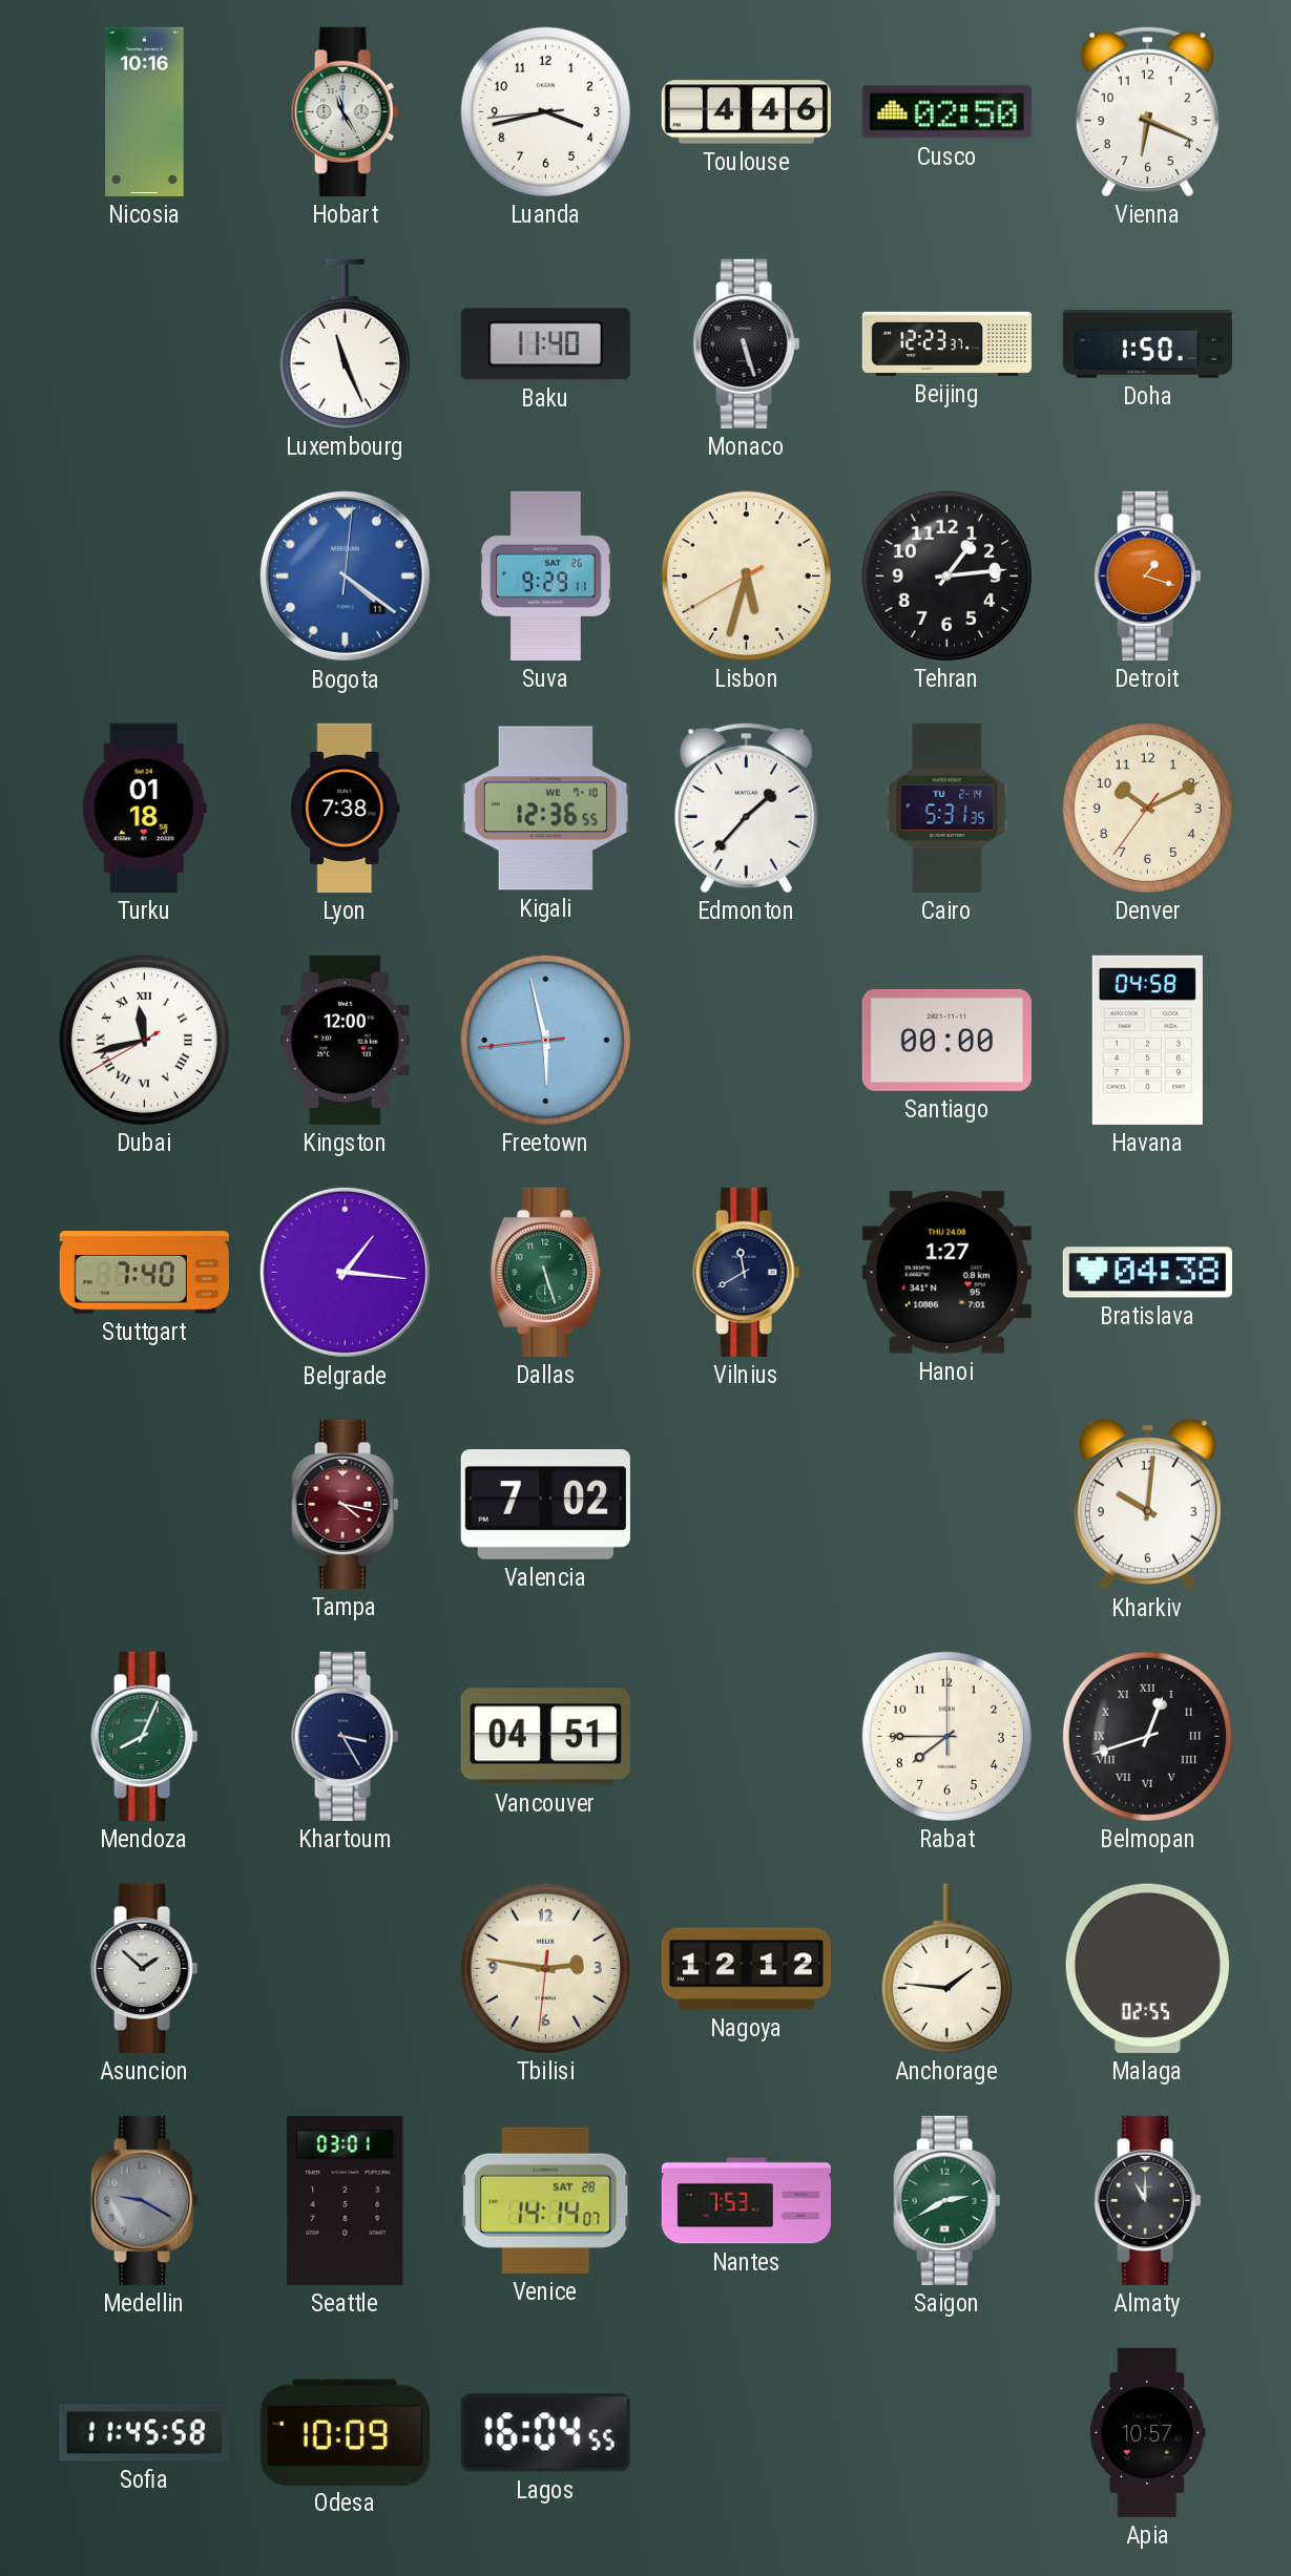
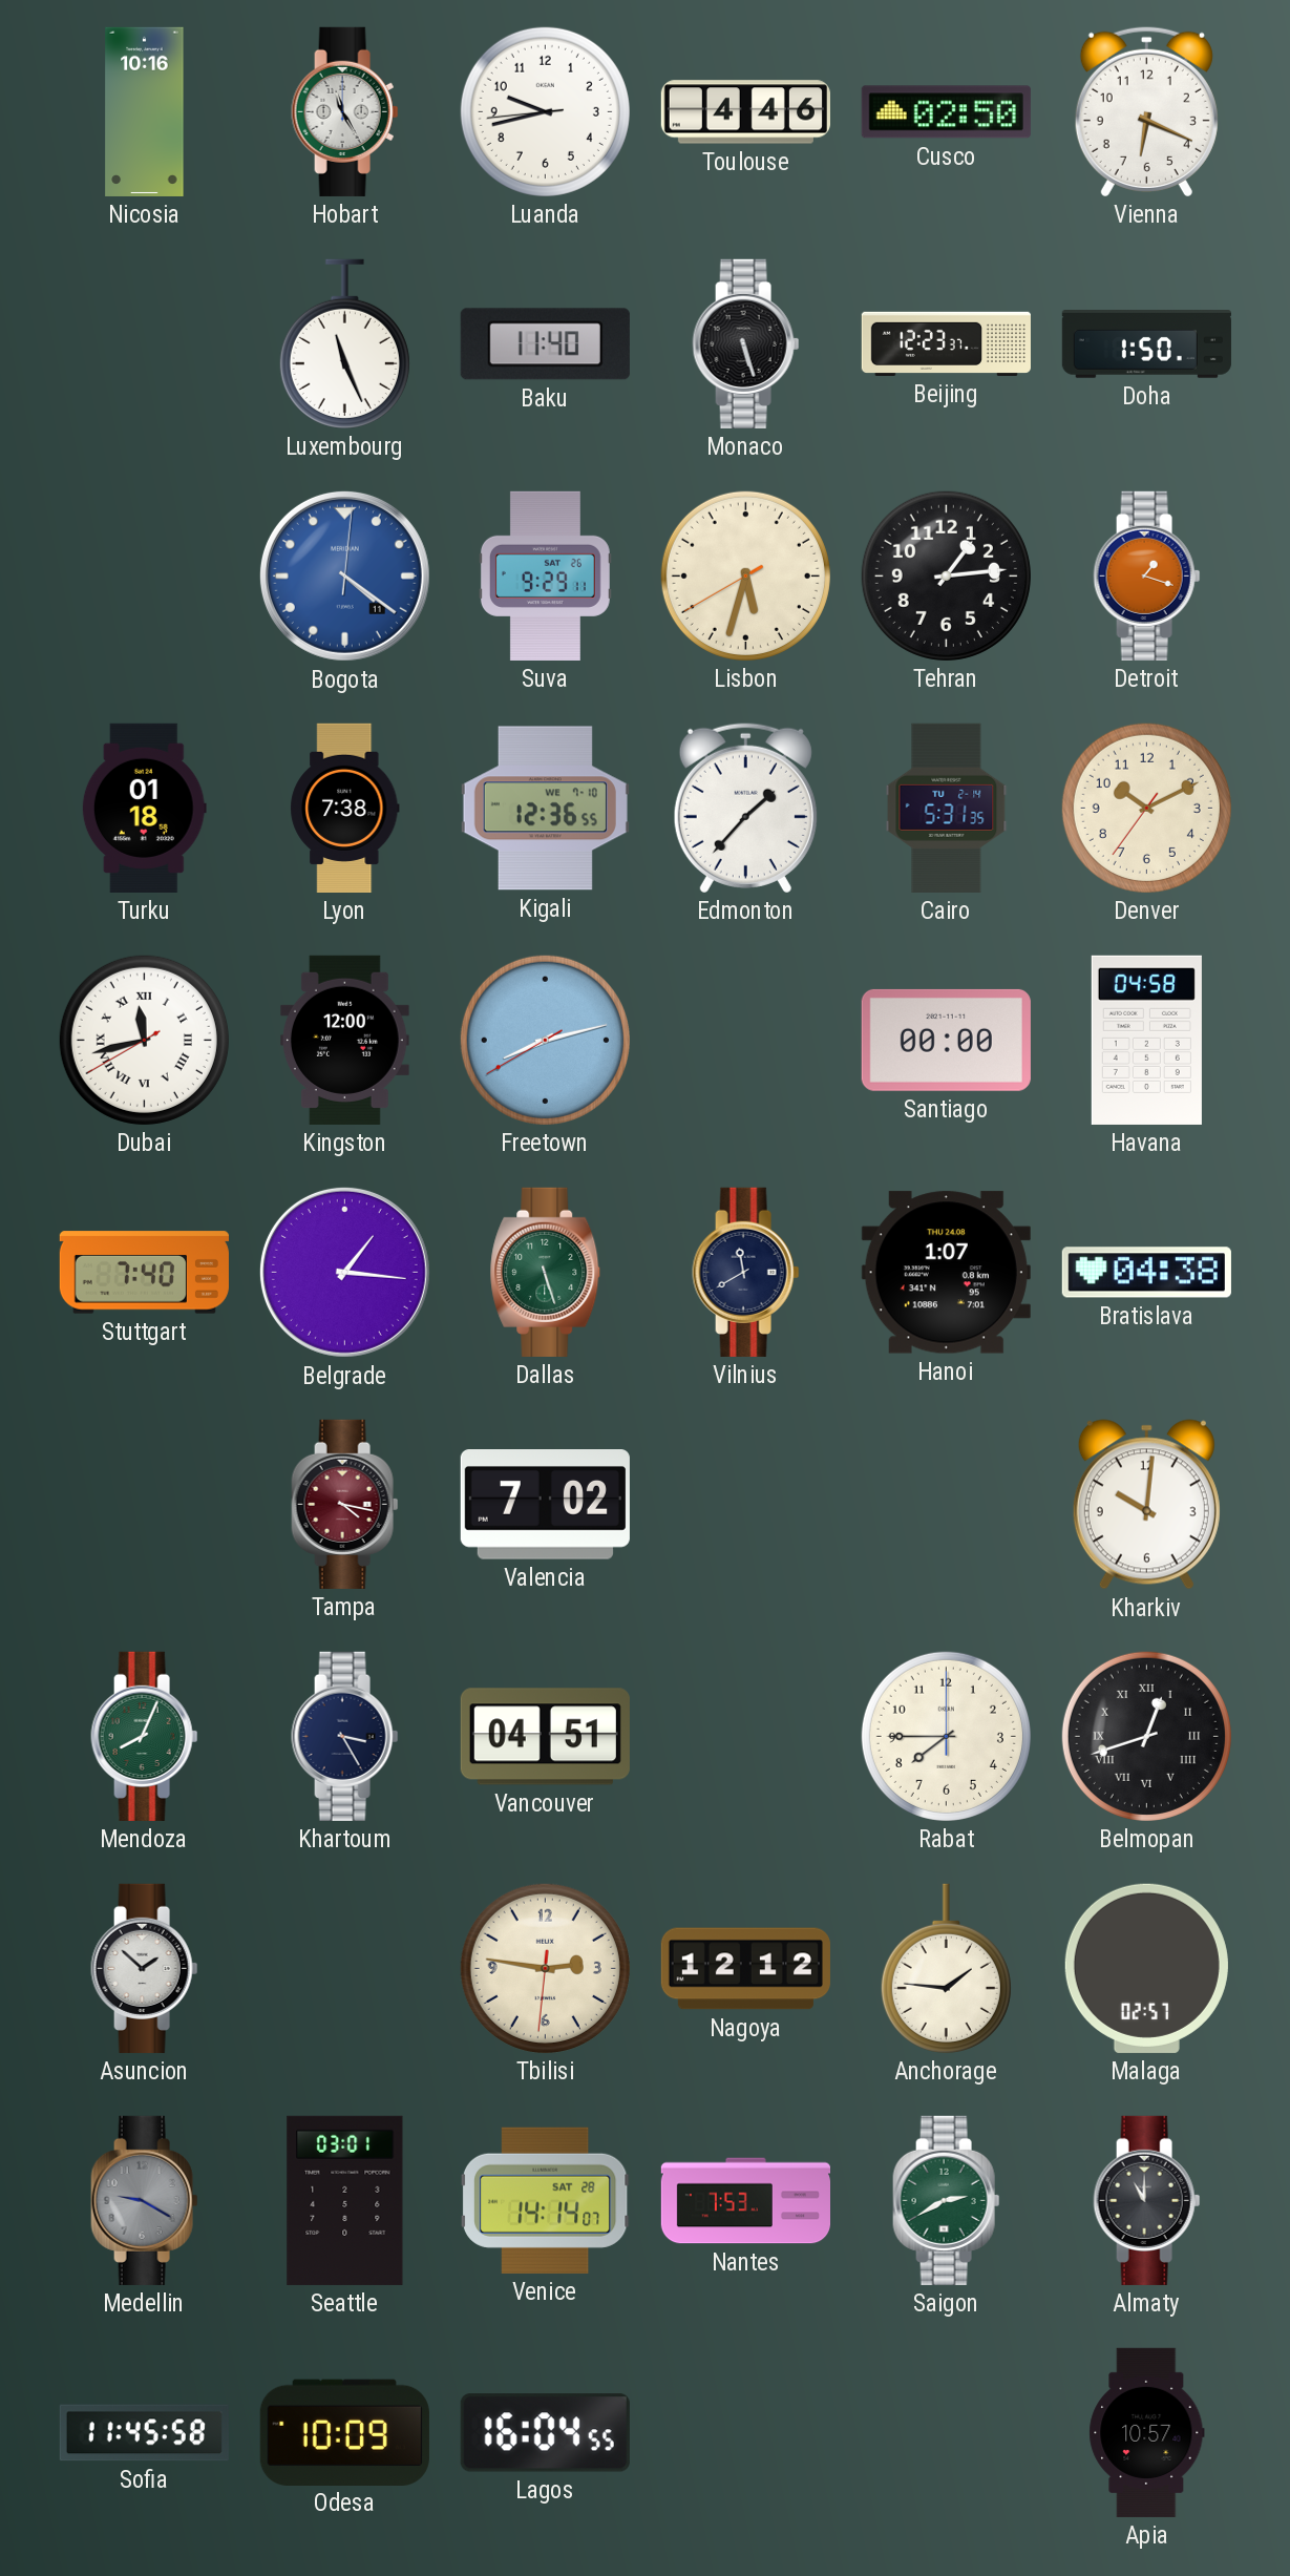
Luanda: 3:42 -> 9:42
Freetown: 5:57 -> 8:12
Hanoi: 1:27 -> 1:07
Malaga: 02:55 -> 02:57
